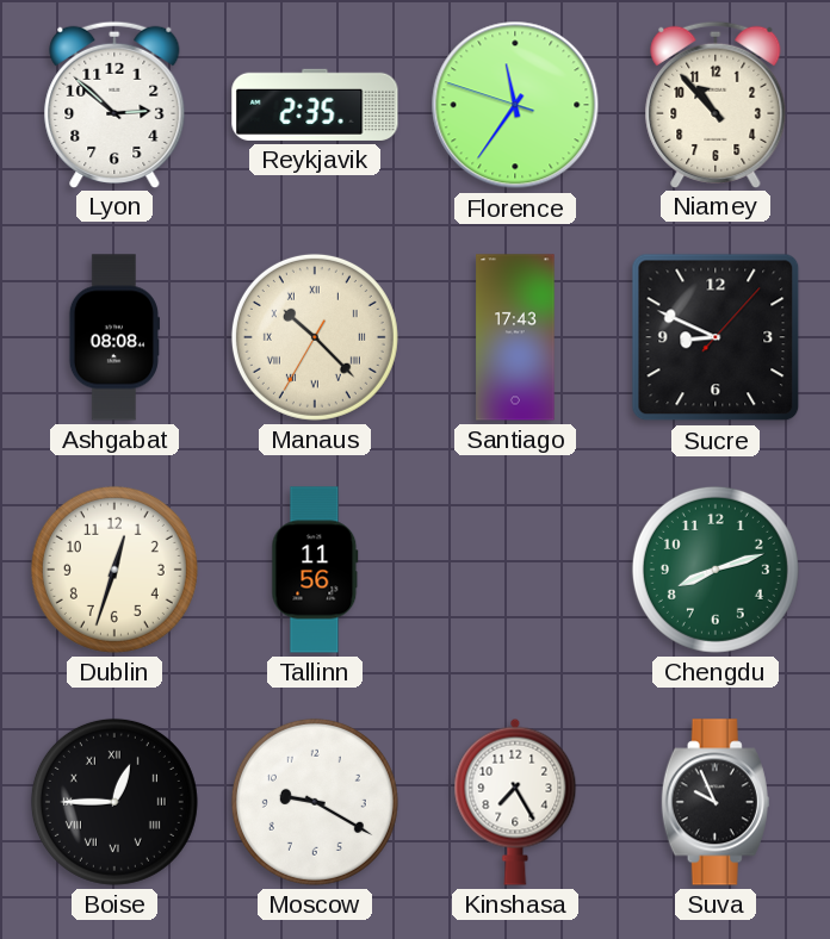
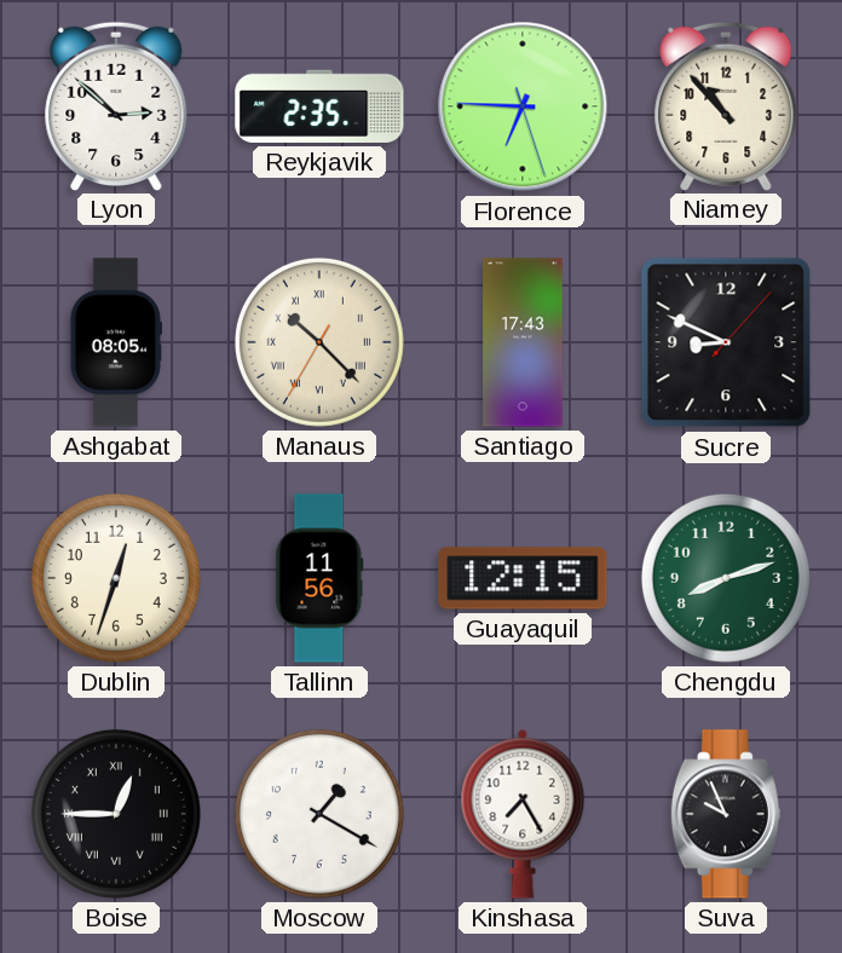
Florence: 11:35 -> 6:45
Ashgabat: 08:08 -> 08:05
Guayaquil: none -> 12:15
Moscow: 9:20 -> 1:20
